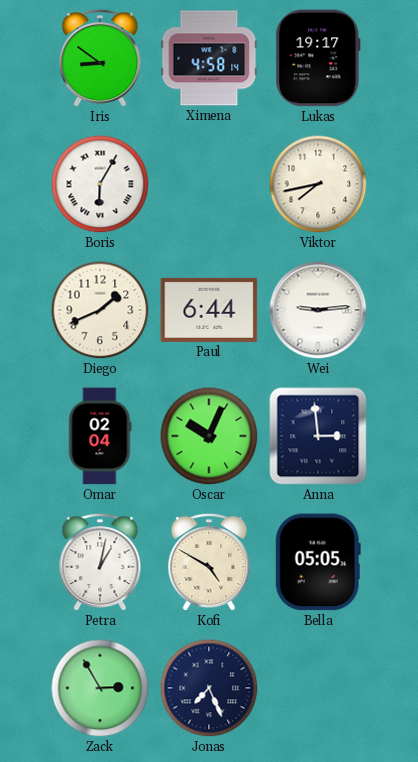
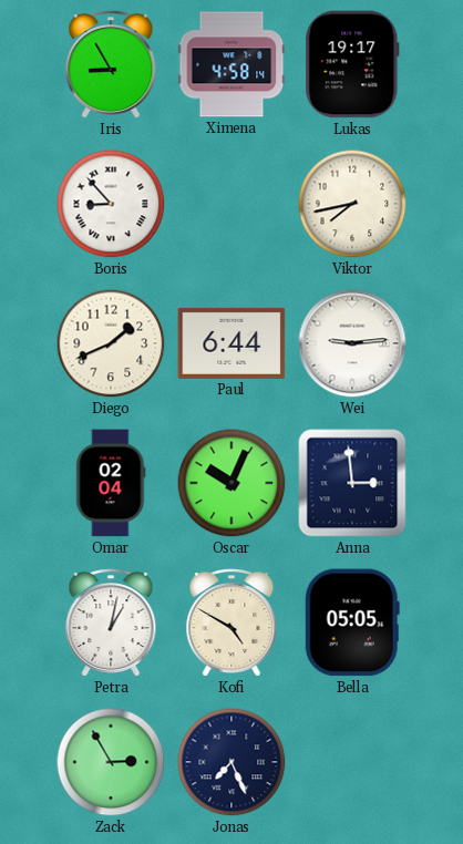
Iris: 8:51 -> 8:55
Boris: 6:05 -> 8:53
